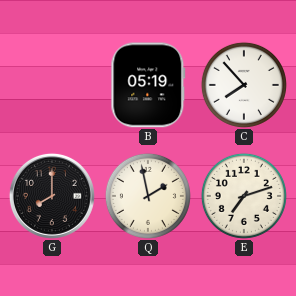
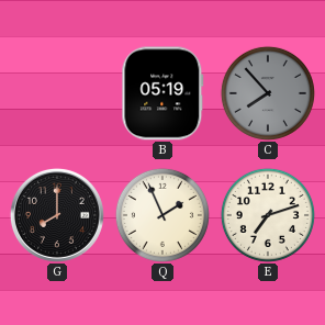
C dial: white -> grey
Q: 1:58 -> 1:56
